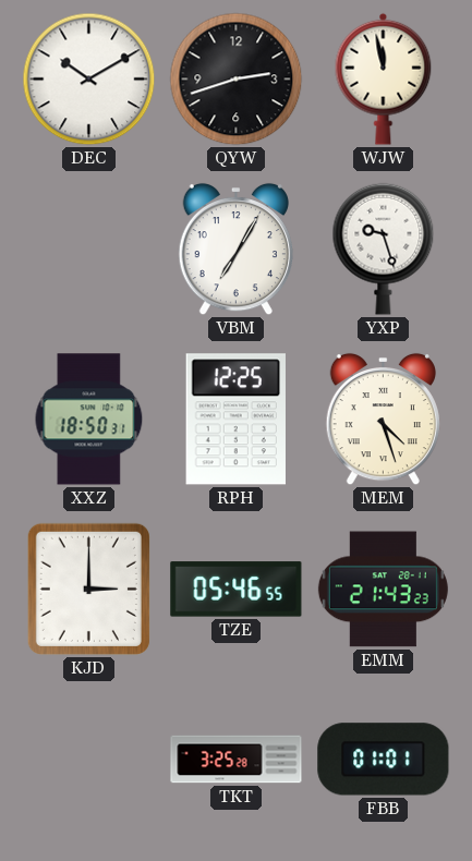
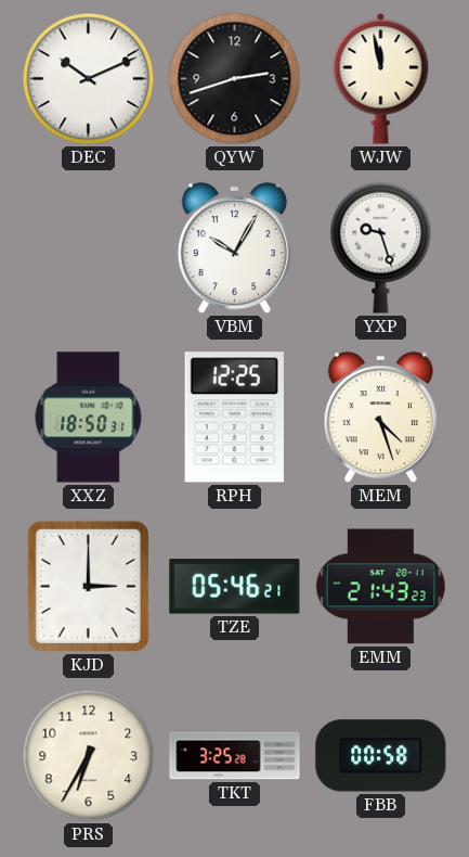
DEC: 10:10 -> 10:11
VBM: 7:05 -> 10:05
TZE: 05:46:55 -> 05:46:21
PRS: none -> 6:35
FBB: 01:01 -> 00:58
